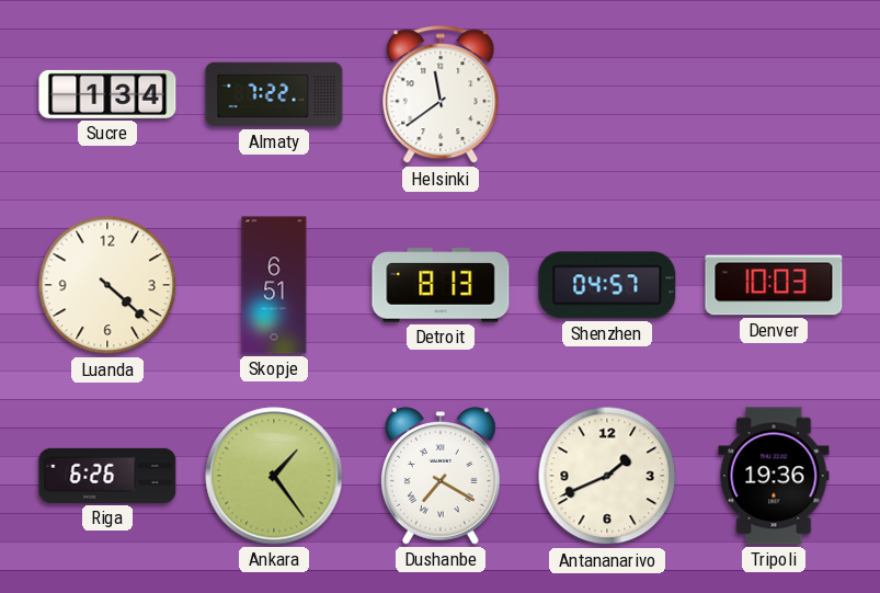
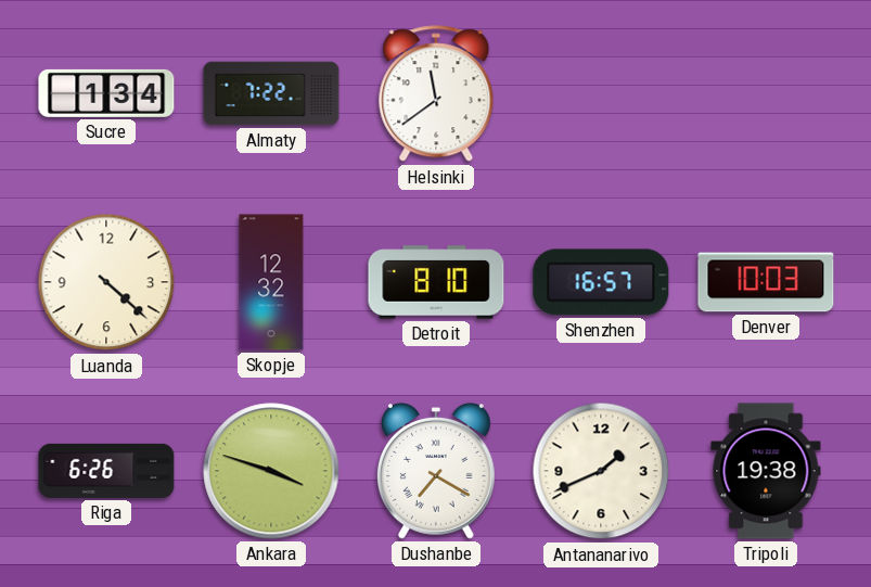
Skopje: 6:51 -> 12:32
Detroit: 8:13 -> 8:10
Shenzhen: 04:57 -> 16:57
Ankara: 1:24 -> 3:48
Tripoli: 19:36 -> 19:38
